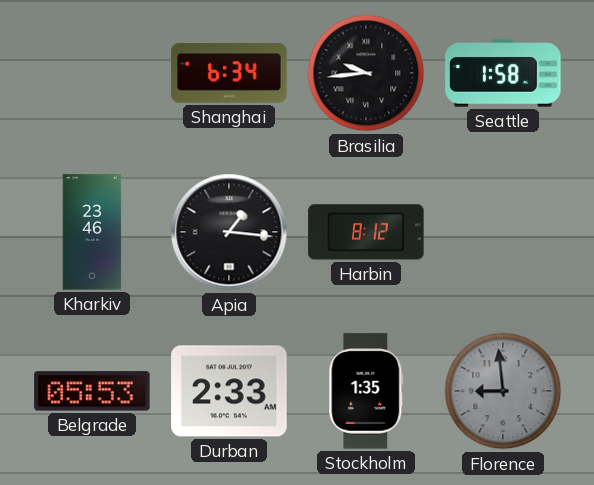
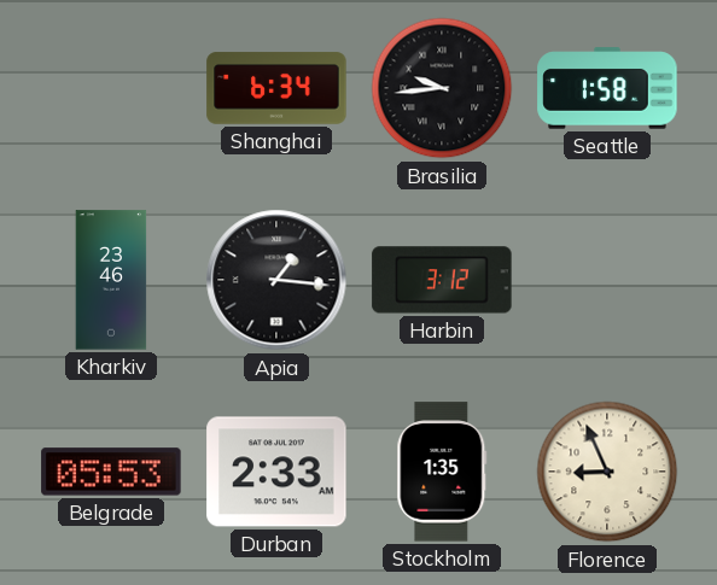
Harbin: 8:12 -> 3:12
Florence: 8:59 -> 8:56
Florence dial: grey -> cream
